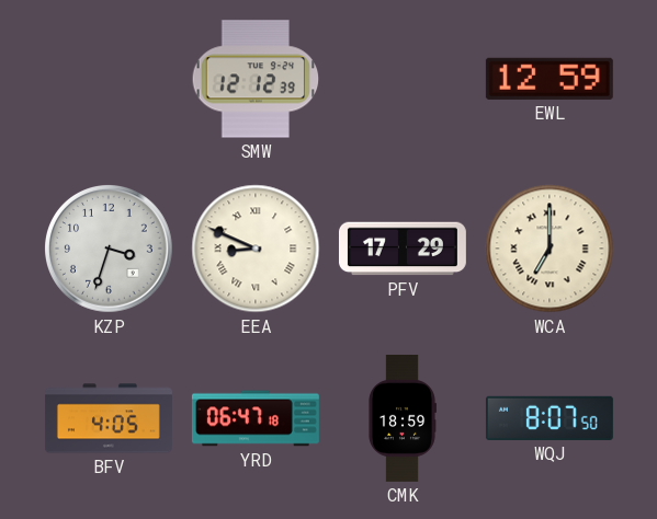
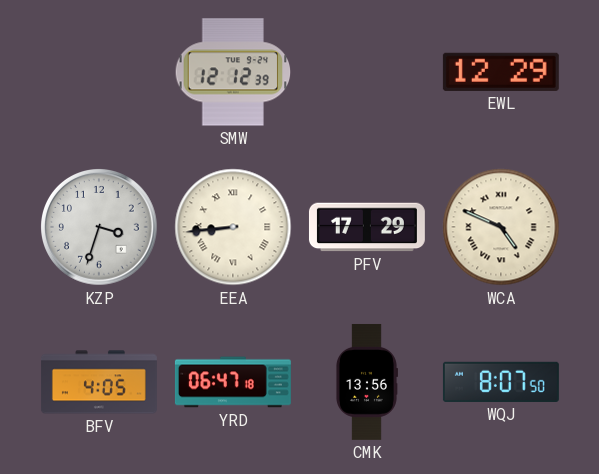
EWL: 12:59 -> 12:29
EEA: 8:49 -> 8:44
WCA: 7:00 -> 4:49
CMK: 18:59 -> 13:56
